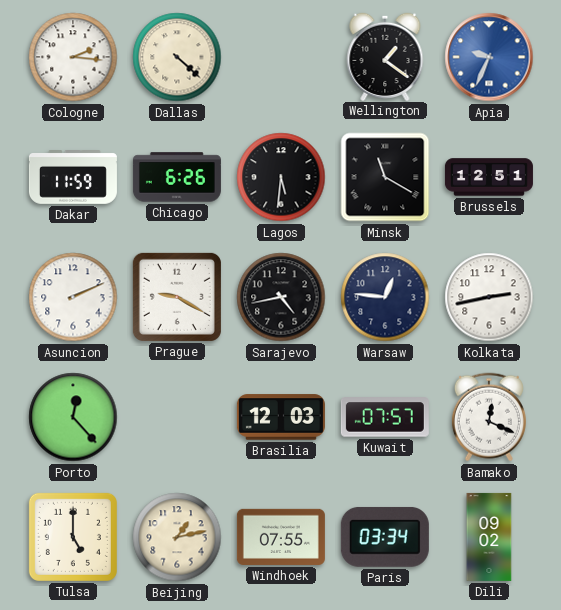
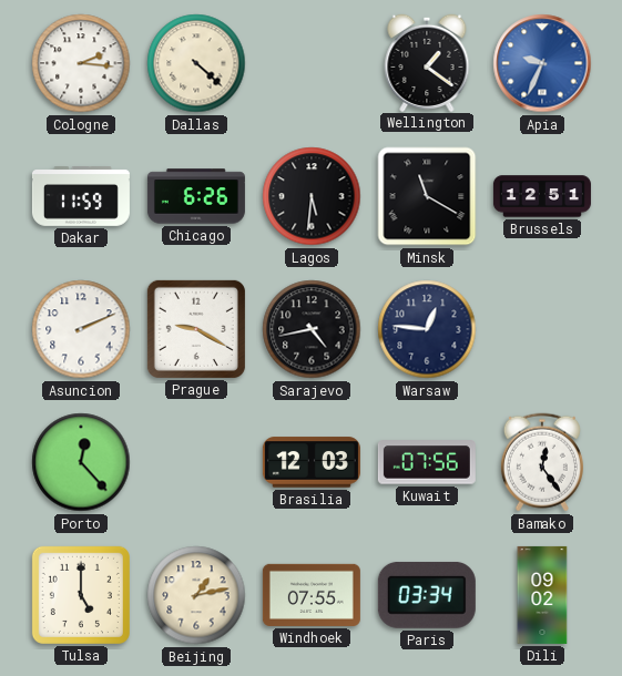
Kolkata: 2:43 -> none
Kuwait: 07:57 -> 07:56
Bamako: 12:19 -> 12:24
